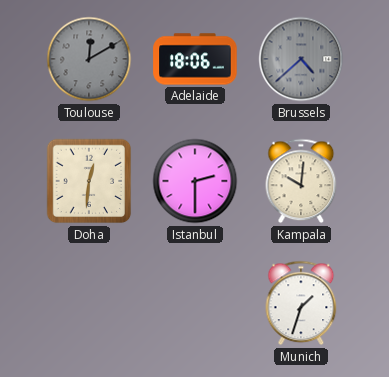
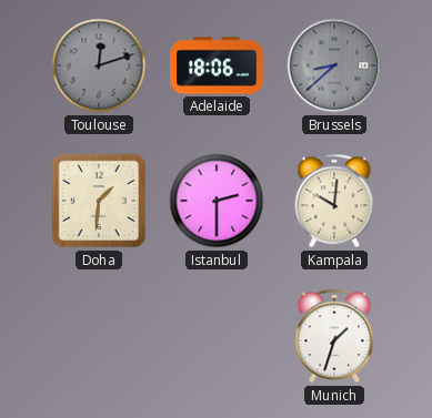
Toulouse: 12:10 -> 12:12
Brussels: 4:38 -> 8:38
Doha: 12:31 -> 1:31
